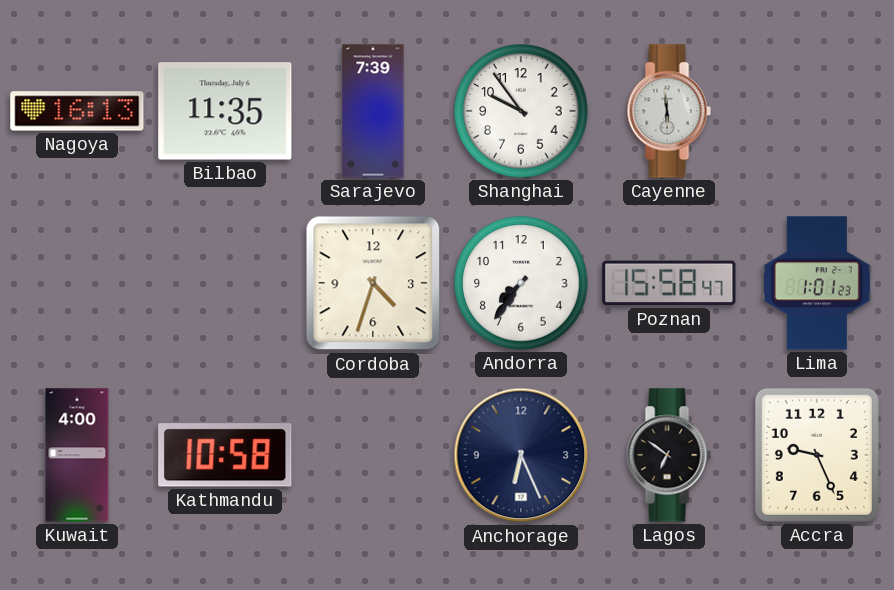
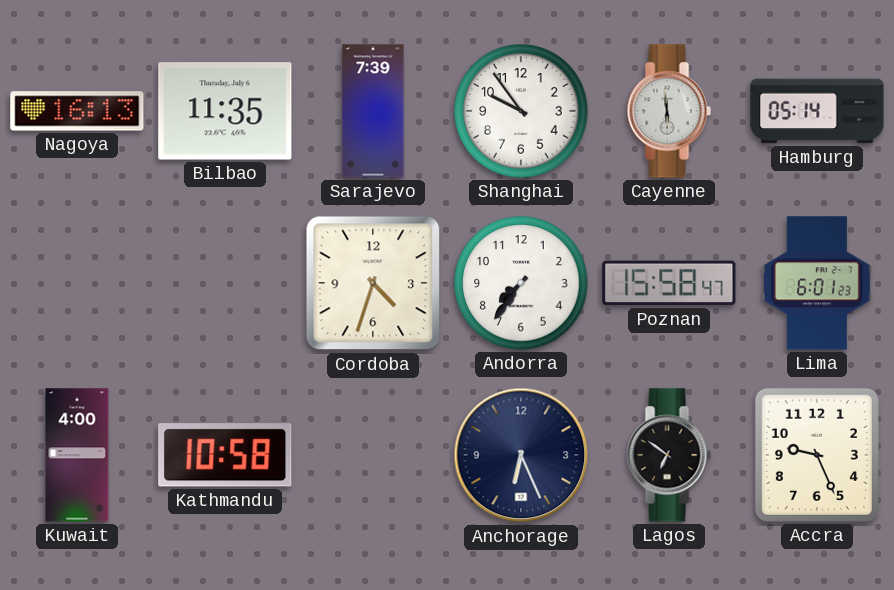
Hamburg: none -> 05:14
Lima: 1:01 -> 6:01
